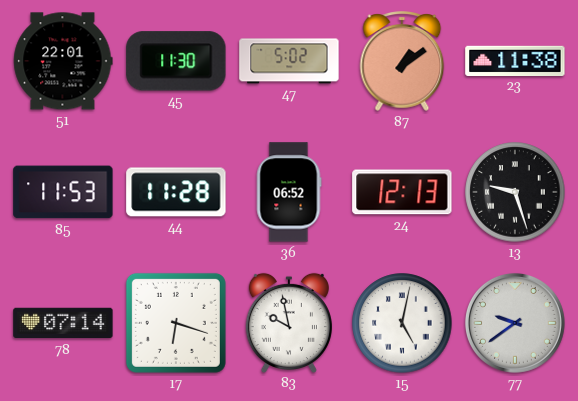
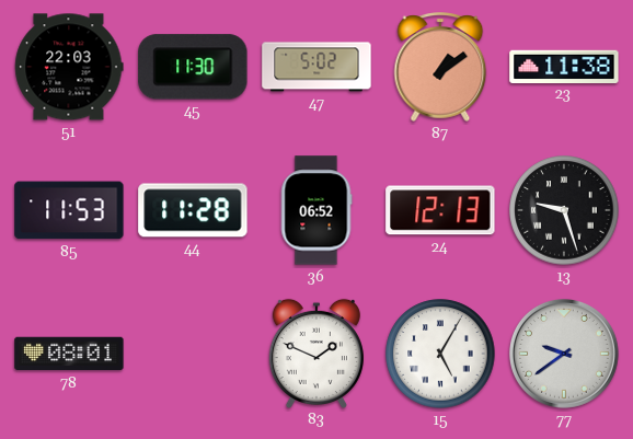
51: 22:01 -> 22:03
78: 07:14 -> 08:01
17: 6:18 -> none
83: 9:58 -> 1:49
15: 5:02 -> 5:05
